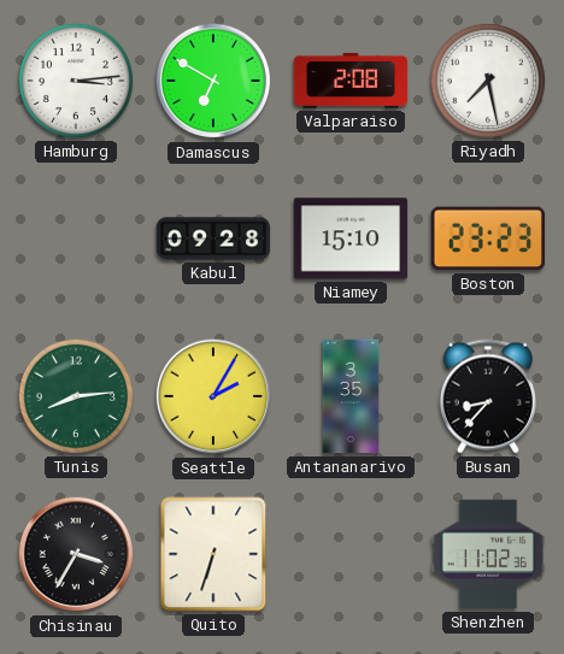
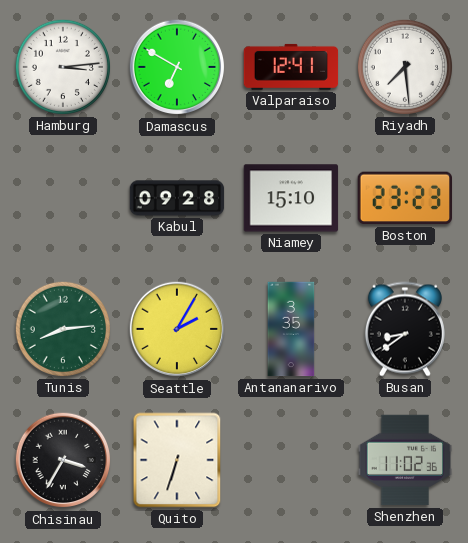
Valparaiso: 2:08 -> 12:41
Riyadh: 7:28 -> 7:29
Busan: 8:37 -> 8:39
